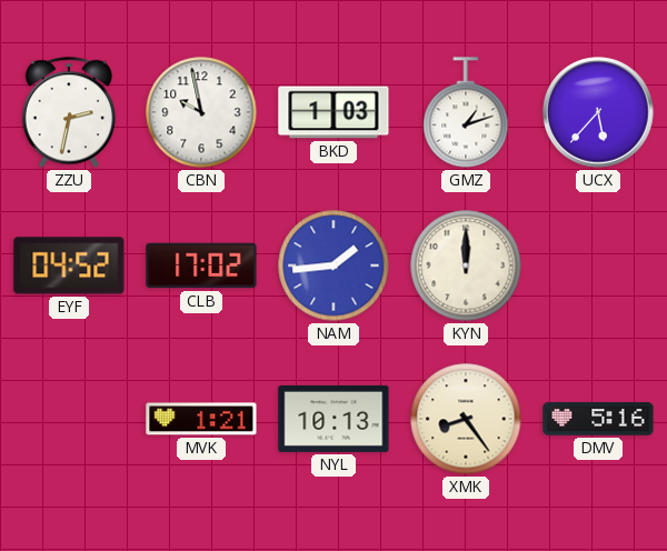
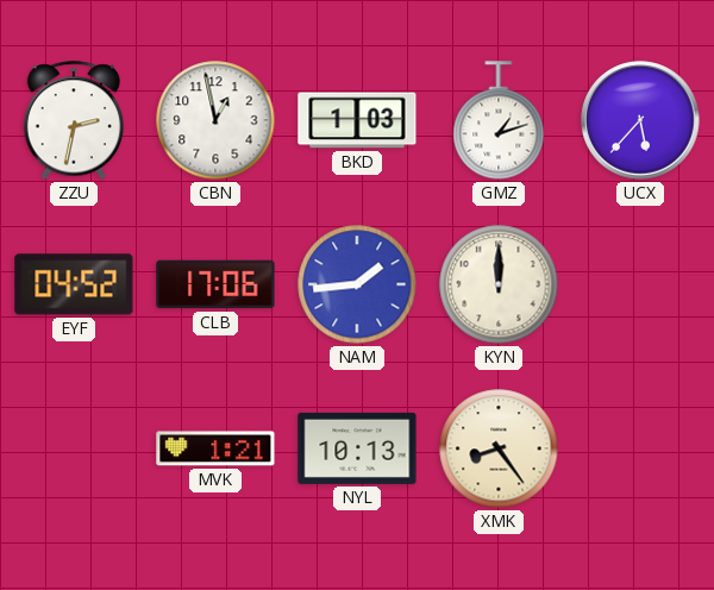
CBN: 9:58 -> 12:58
CLB: 17:02 -> 17:06
DMV: 5:16 -> none
